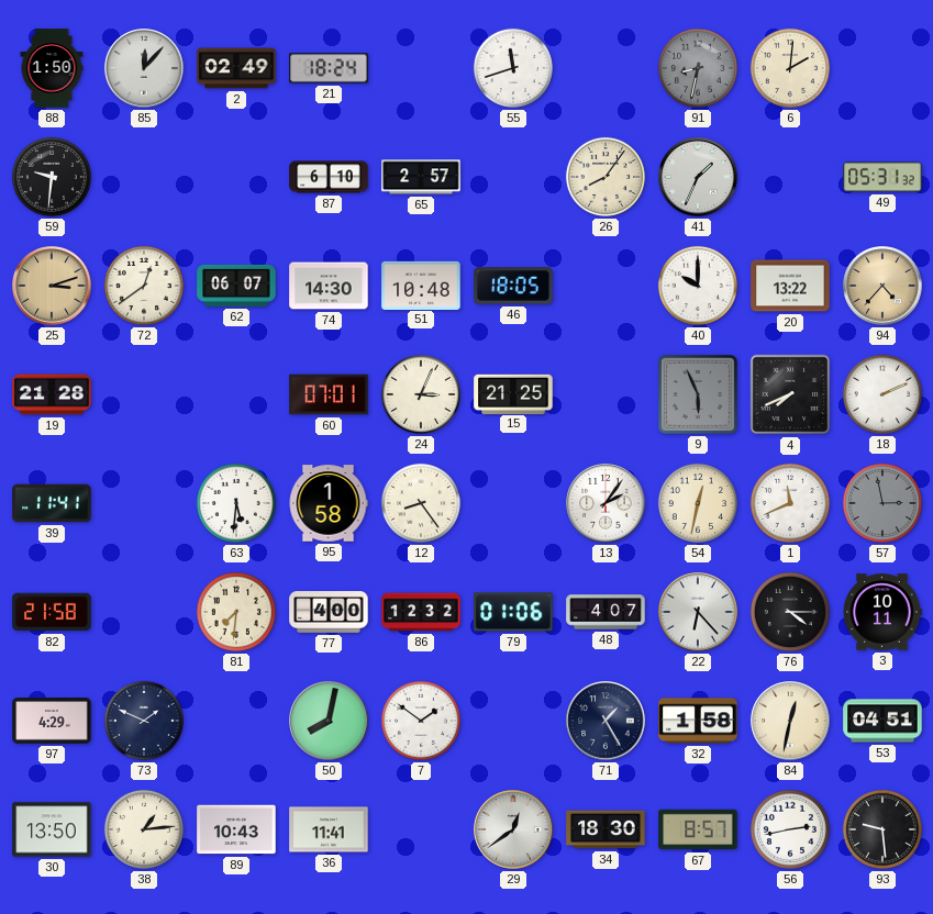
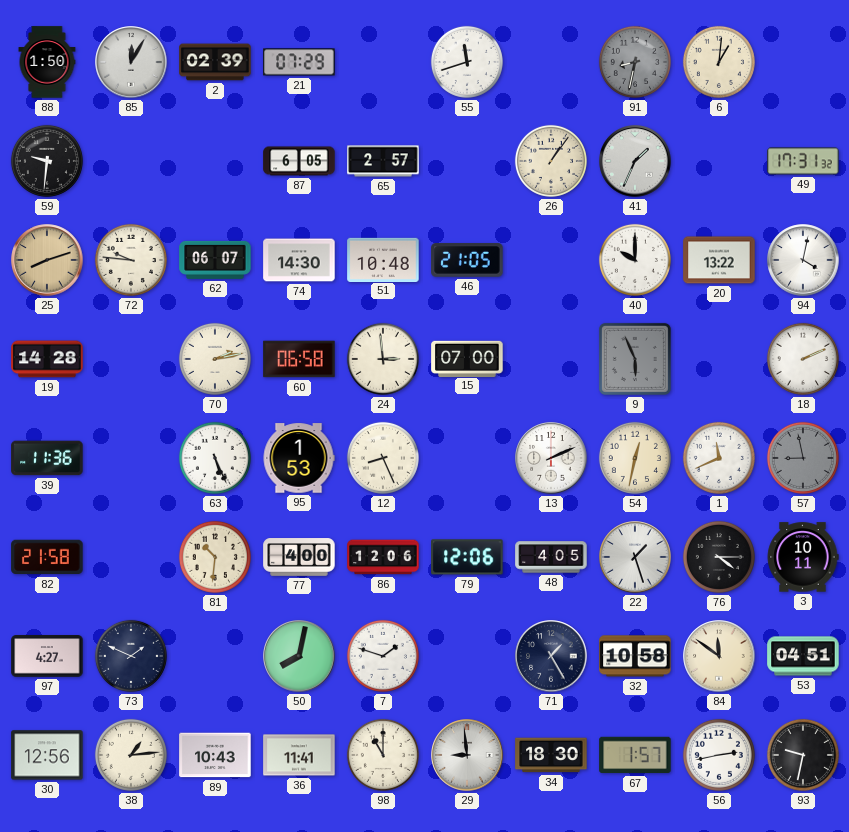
85: 12:07 -> 12:05
2: 02:49 -> 02:39
21: 18:24 -> 07:29
6: 2:01 -> 1:01
87: 6:10 -> 6:05
26: 8:06 -> 1:06
49: 05:31 -> 17:31
25: 3:12 -> 8:12
72: 12:39 -> 9:46
46: 18:05 -> 21:05
94: 4:37 -> 4:02
94 dial: champagne -> white
19: 21:28 -> 14:28
70: none -> 2:13
60: 07:01 -> 06:58
24: 3:04 -> 2:59
15: 21:25 -> 07:00
4: 7:41 -> none
39: 11:41 -> 11:36
63: 5:31 -> 5:26
95: 1:58 -> 1:53
12: 8:24 -> 8:26
13: 2:06 -> 2:11
57: 2:58 -> 8:58
81: 7:31 -> 10:31
86: 12:32 -> 12:06
79: 01:06 -> 12:06
48: 4:07 -> 4:05
22: 6:23 -> 1:27
97: 4:29 -> 4:27
7: 1:51 -> 1:48
32: 1:58 -> 10:58
84: 12:32 -> 11:51
30: 13:50 -> 12:56
98: none -> 11:00
29: 12:39 -> 8:59
67: 8:57 -> 1:57
93: 9:29 -> 9:32
